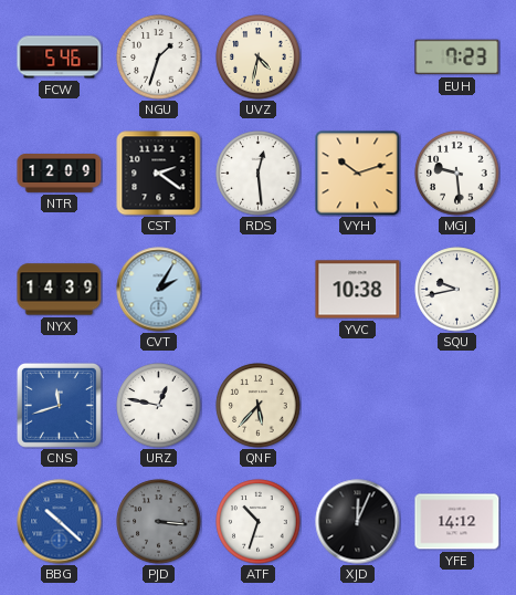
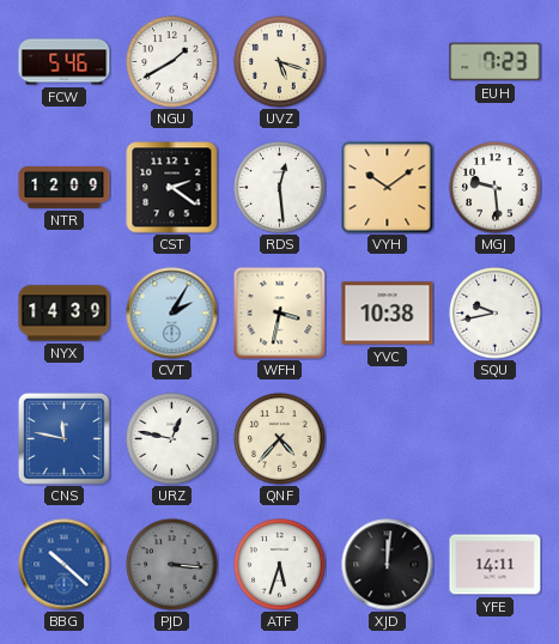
NGU: 1:33 -> 1:40
UVZ: 4:32 -> 5:18
VYH: 10:12 -> 10:09
WFH: none -> 3:32
CNS: 11:42 -> 11:47
QNF: 5:37 -> 4:37
ATF: 10:33 -> 5:33
XJD: 12:04 -> 12:01
YFE: 14:12 -> 14:11
